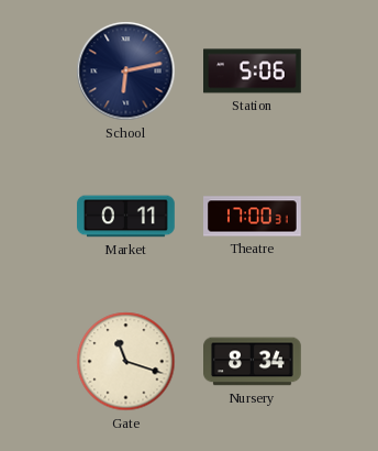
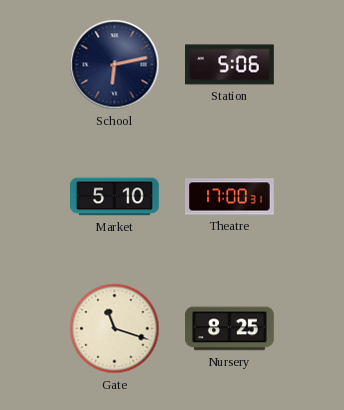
Market: 0:11 -> 5:10
Nursery: 8:34 -> 8:25
